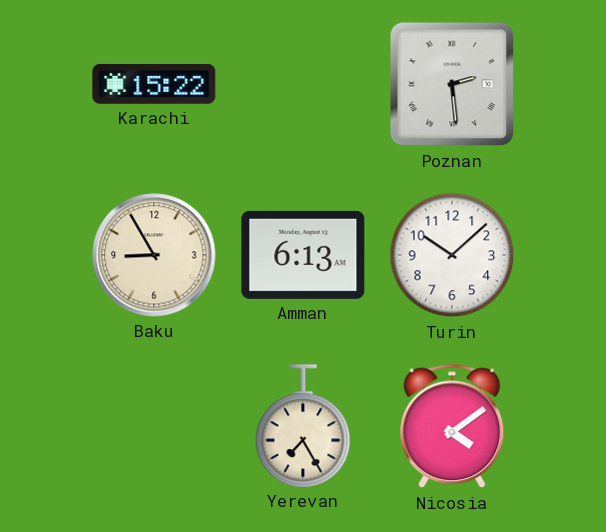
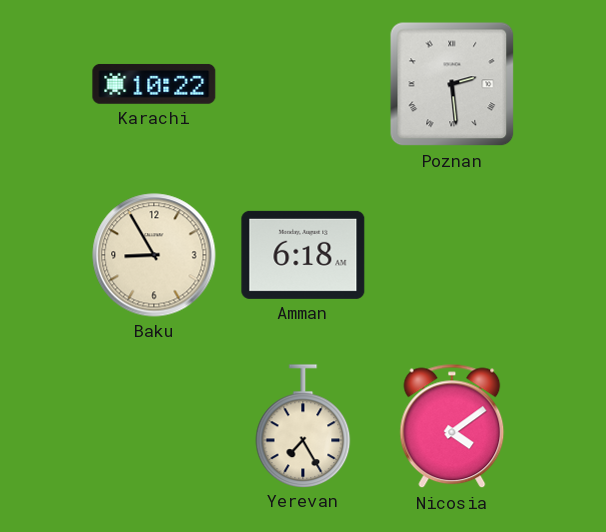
Karachi: 15:22 -> 10:22
Amman: 6:13 -> 6:18
Turin: 10:08 -> none
